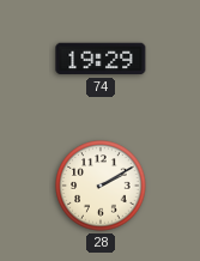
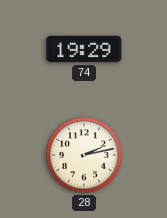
28: 2:10 -> 2:13
